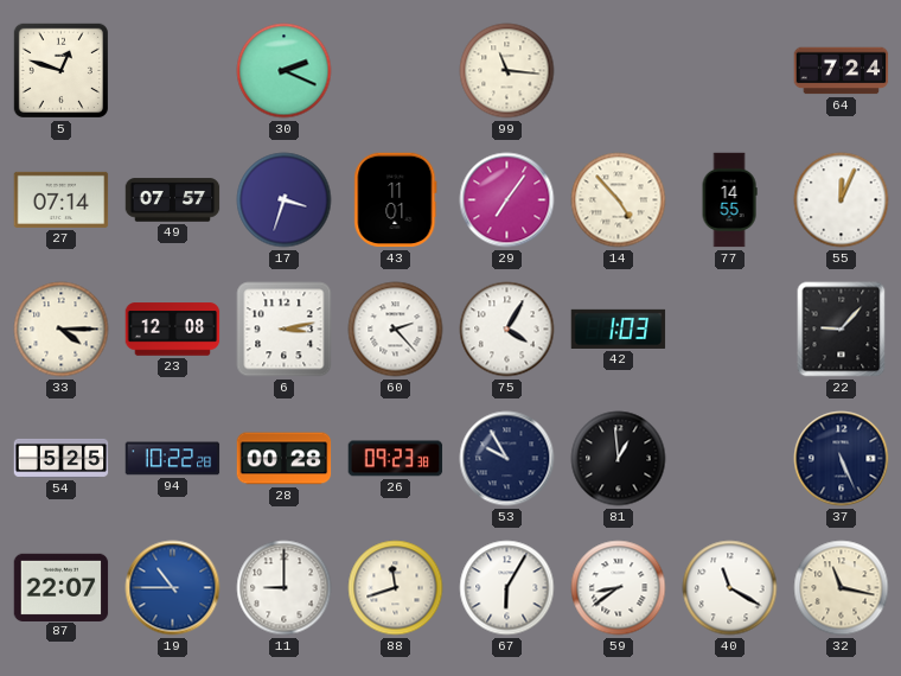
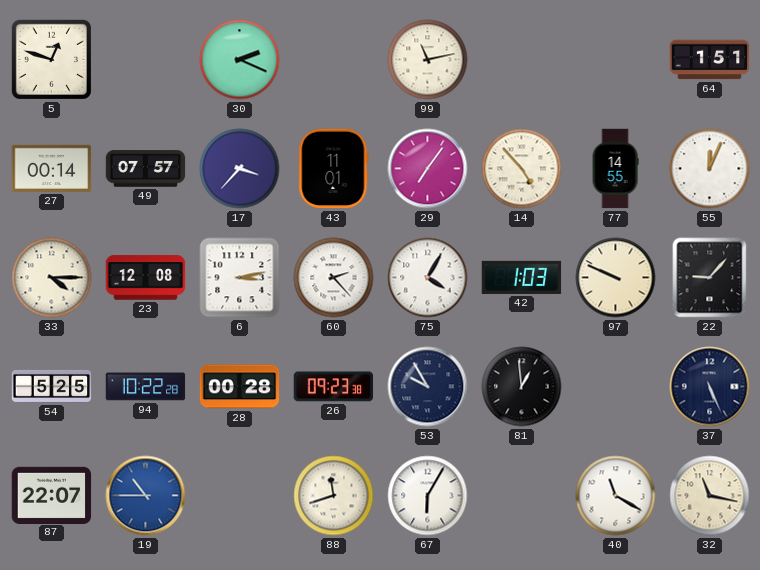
99: 11:16 -> 11:13
64: 7:24 -> 1:51
27: 07:14 -> 00:14
17: 3:33 -> 3:37
97: none -> 9:49
11: 9:00 -> none
59: 8:39 -> none
